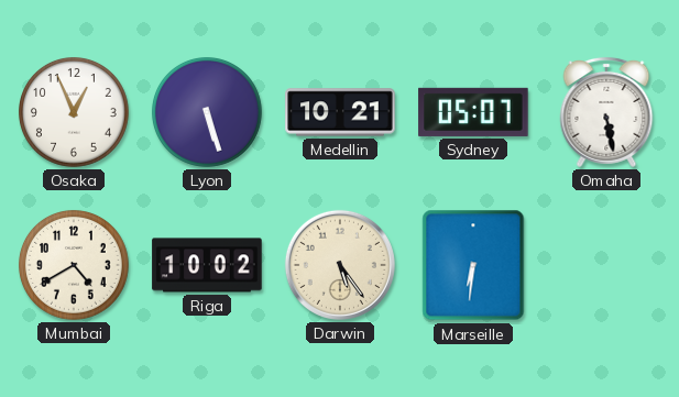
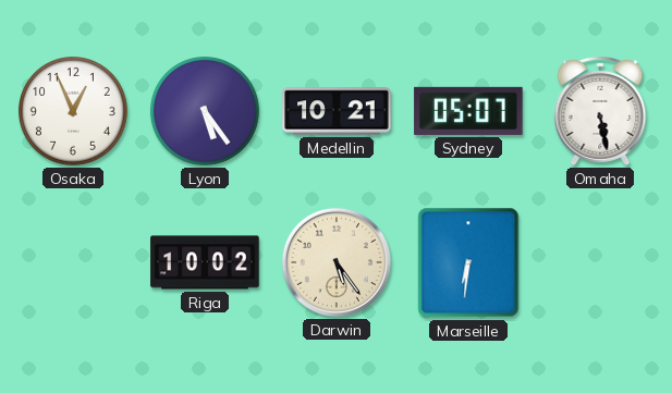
Lyon: 5:27 -> 5:24
Mumbai: 4:40 -> none
